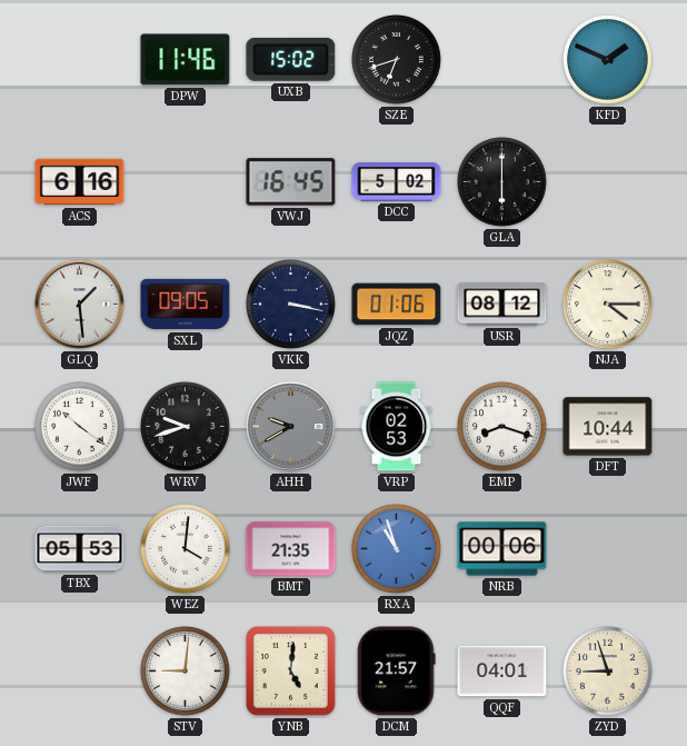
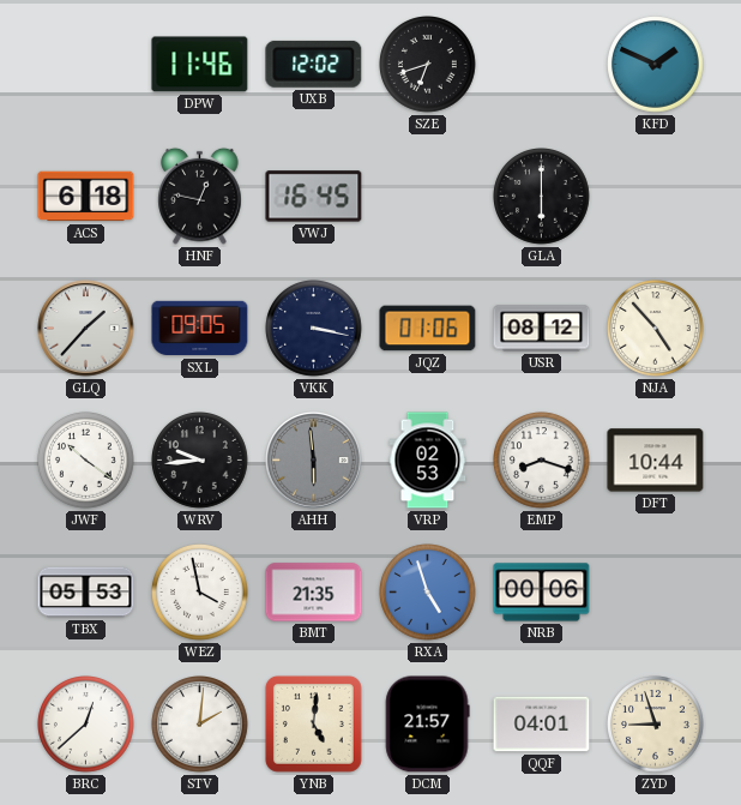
UXB: 15:02 -> 12:02
ACS: 6:16 -> 6:18
HNF: none -> 12:47
DCC: 5:02 -> none
GLQ: 1:29 -> 1:37
NJA: 4:15 -> 4:53
WRV: 9:42 -> 9:44
AHH: 9:40 -> 5:59
WEZ: 4:01 -> 3:58
RXA: 10:57 -> 4:57
BRC: none -> 12:38
STV: 9:01 -> 2:01
